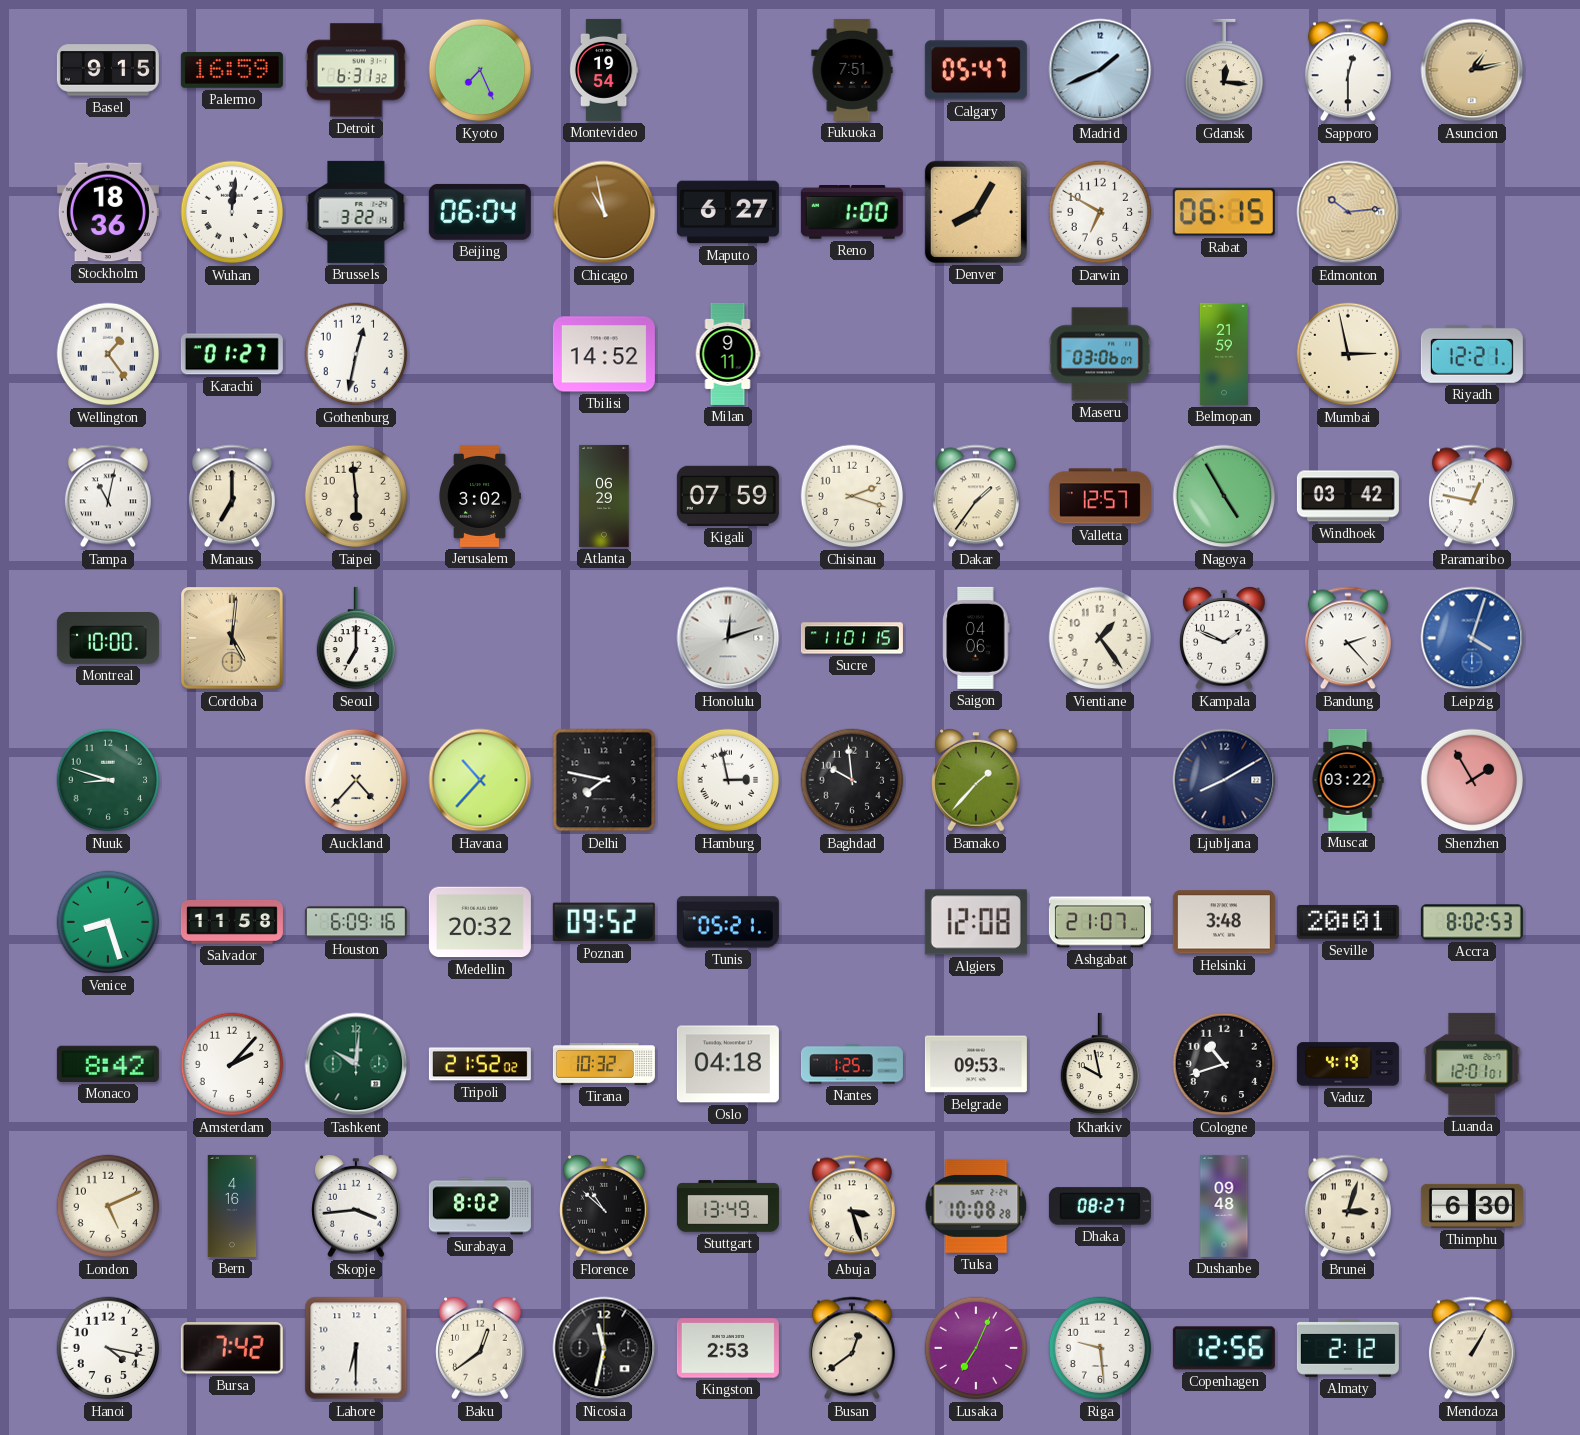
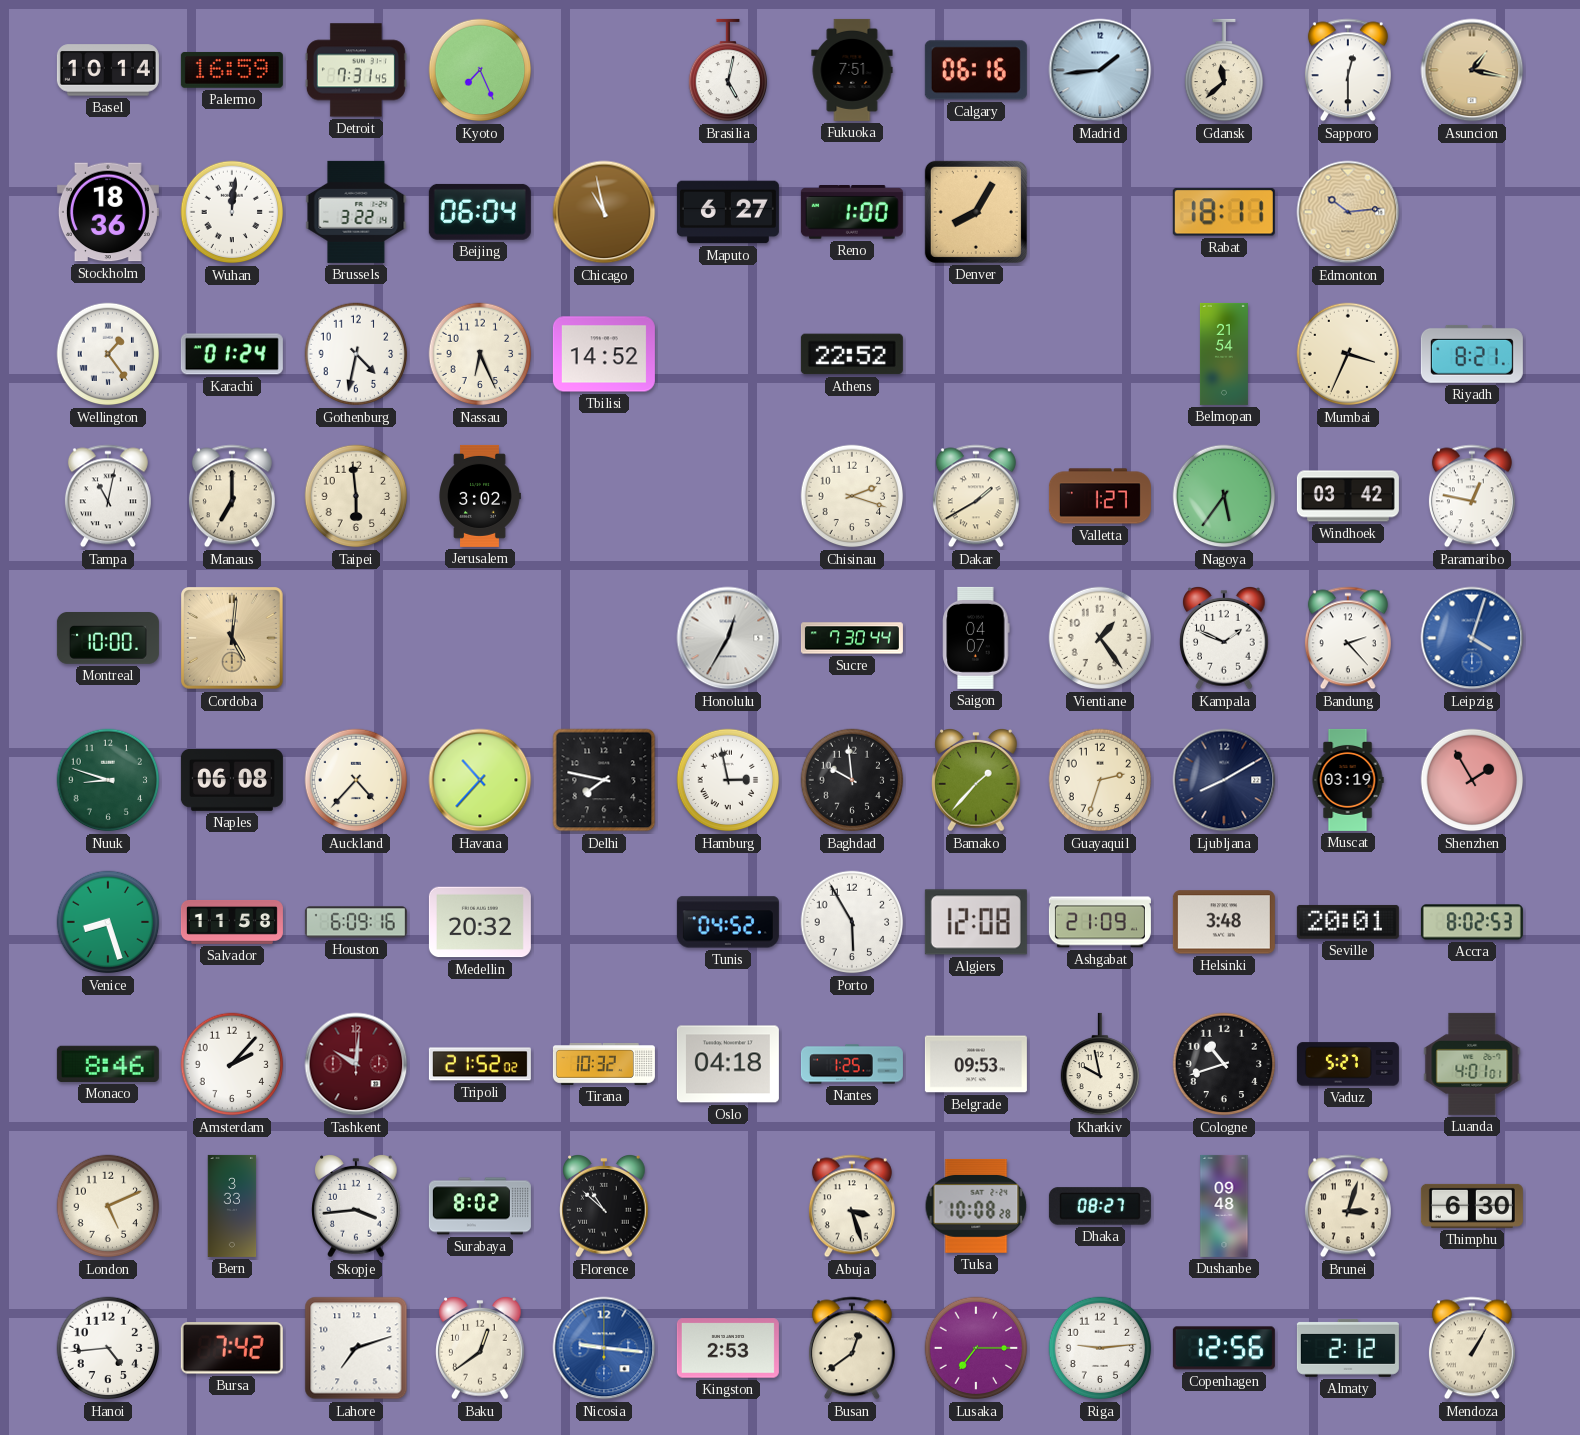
Basel: 9:15 -> 10:14
Detroit: 6:31 -> 7:31
Montevideo: 19:54 -> none
Brasilia: none -> 5:02
Calgary: 05:47 -> 06:16
Madrid: 1:41 -> 1:44
Gdansk: 12:16 -> 11:38
Asuncion: 1:13 -> 1:17
Darwin: 6:50 -> none
Rabat: 06:15 -> 18:11
Karachi: 01:27 -> 01:24
Gothenburg: 12:32 -> 4:32
Nassau: none -> 6:26
Milan: 9:11 -> none
Athens: none -> 22:52
Maseru: 03:06 -> none
Belmopan: 21:59 -> 21:54
Mumbai: 2:58 -> 3:34
Riyadh: 12:21 -> 8:21
Atlanta: 06:29 -> none
Kigali: 07:59 -> none
Dakar: 1:36 -> 1:40
Valletta: 12:57 -> 1:27
Nagoya: 4:55 -> 5:36
Seoul: 7:00 -> none
Honolulu: 12:12 -> 12:35
Sucre: 11:01 -> 7:30
Saigon: 04:06 -> 04:07
Naples: none -> 06:08
Guayaquil: none -> 2:33
Muscat: 03:22 -> 03:19
Poznan: 09:52 -> none
Tunis: 05:21 -> 04:52
Porto: none -> 5:55
Ashgabat: 21:07 -> 21:09
Monaco: 8:42 -> 8:46
Tashkent dial: green -> burgundy
Vaduz: 4:19 -> 5:27
Luanda: 12:01 -> 4:01
Bern: 4:16 -> 3:33
Stuttgart: 13:49 -> none
Hanoi: 4:17 -> 4:44
Lahore: 6:30 -> 7:12
Nicosia: 11:32 -> 9:16
Nicosia dial: black -> blue
Lusaka: 7:04 -> 7:15
Riga: 9:29 -> 9:14
